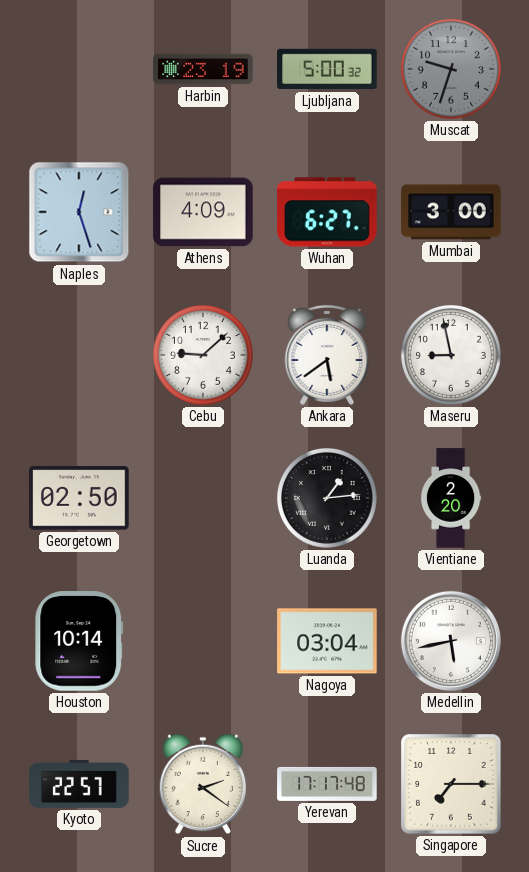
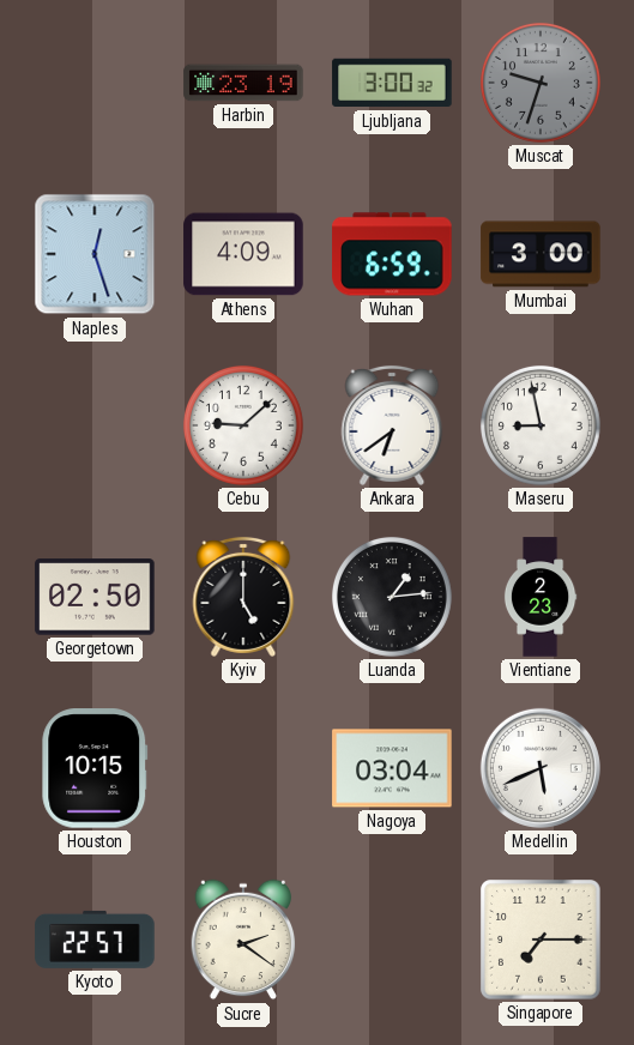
Ljubljana: 5:00 -> 3:00
Wuhan: 6:27 -> 6:59
Ankara: 5:39 -> 6:39
Kyiv: none -> 5:00
Vientiane: 2:20 -> 2:23
Houston: 10:14 -> 10:15
Medellin: 5:43 -> 5:41
Yerevan: 17:17 -> none
